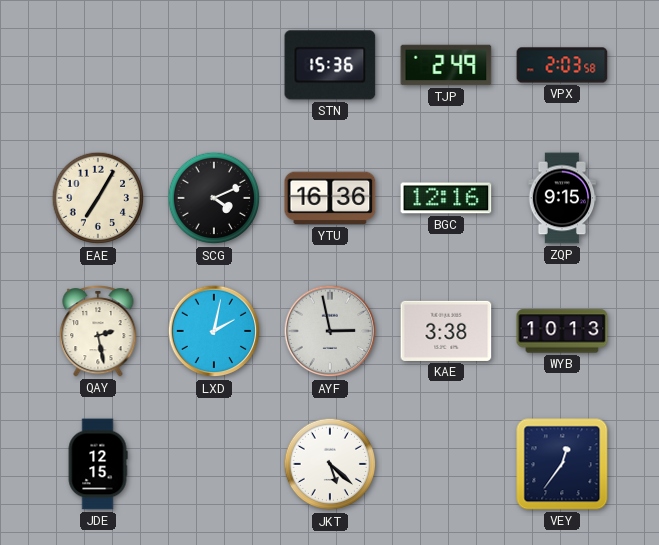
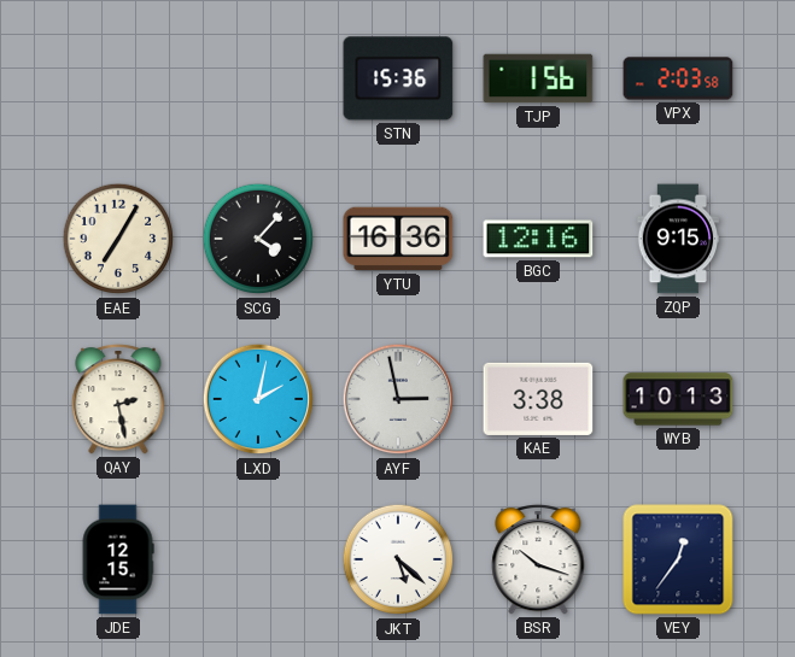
TJP: 2:49 -> 1:56
SCG: 4:11 -> 4:07
BSR: none -> 10:18
